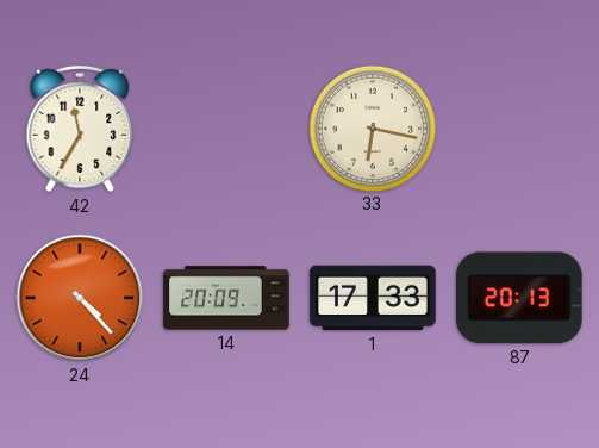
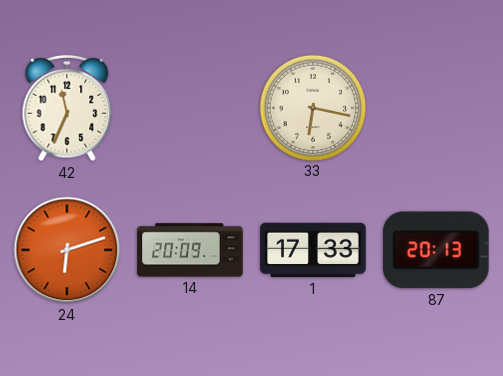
42: 11:35 -> 11:34
24: 4:23 -> 6:12
